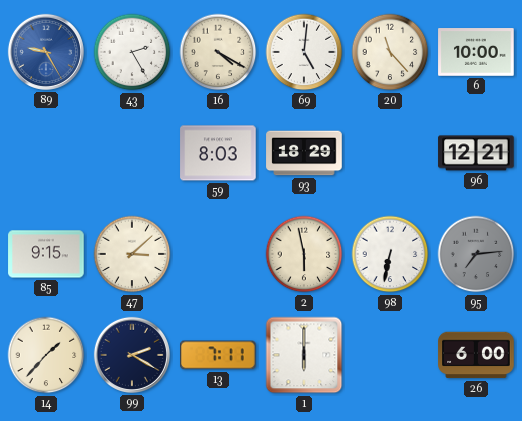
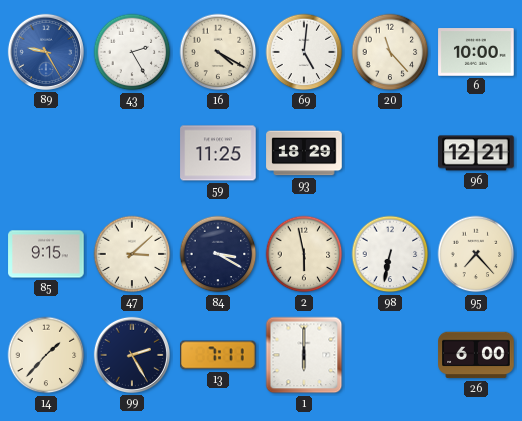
59: 8:03 -> 11:25
84: none -> 3:20
95: 7:14 -> 7:23
95 dial: grey -> cream
99: 2:20 -> 2:25
